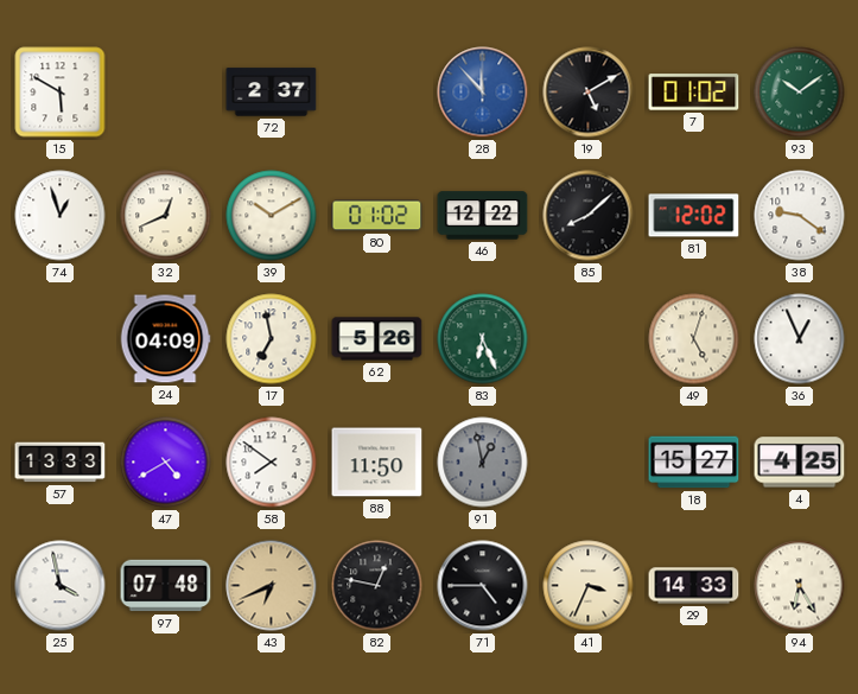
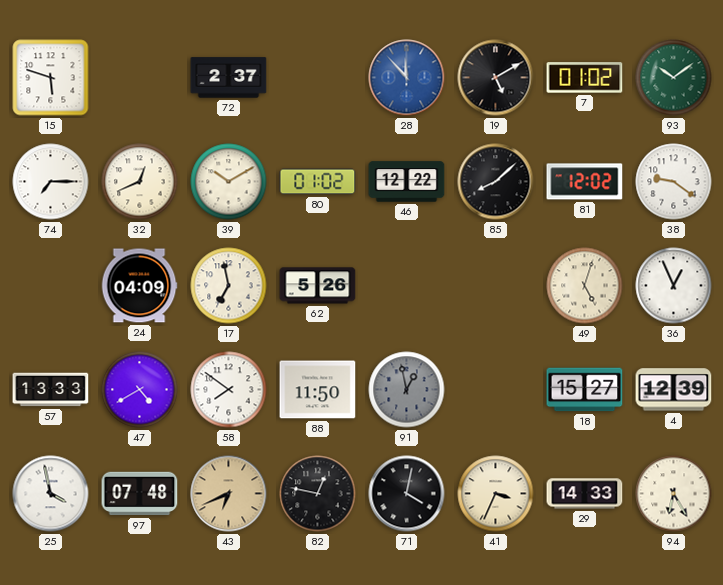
15: 5:50 -> 5:48
74: 12:57 -> 7:15
83: 6:26 -> none
4: 4:25 -> 12:39
71: 4:45 -> 4:02
